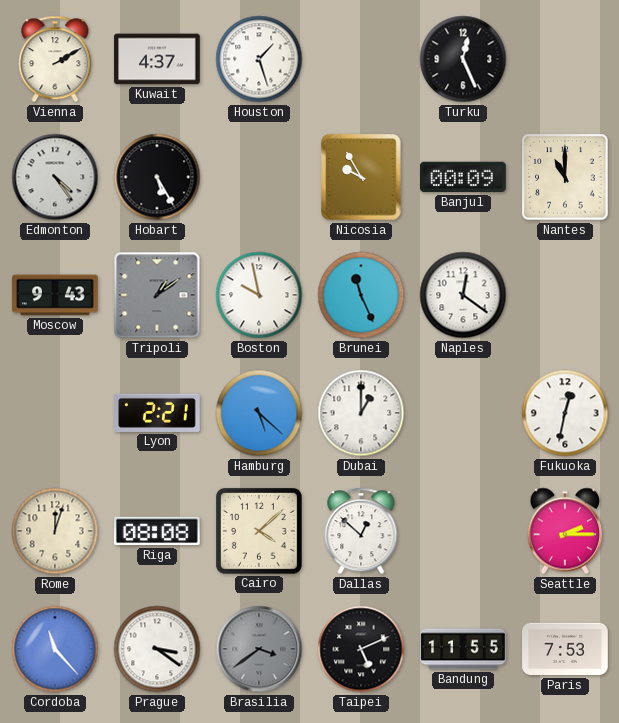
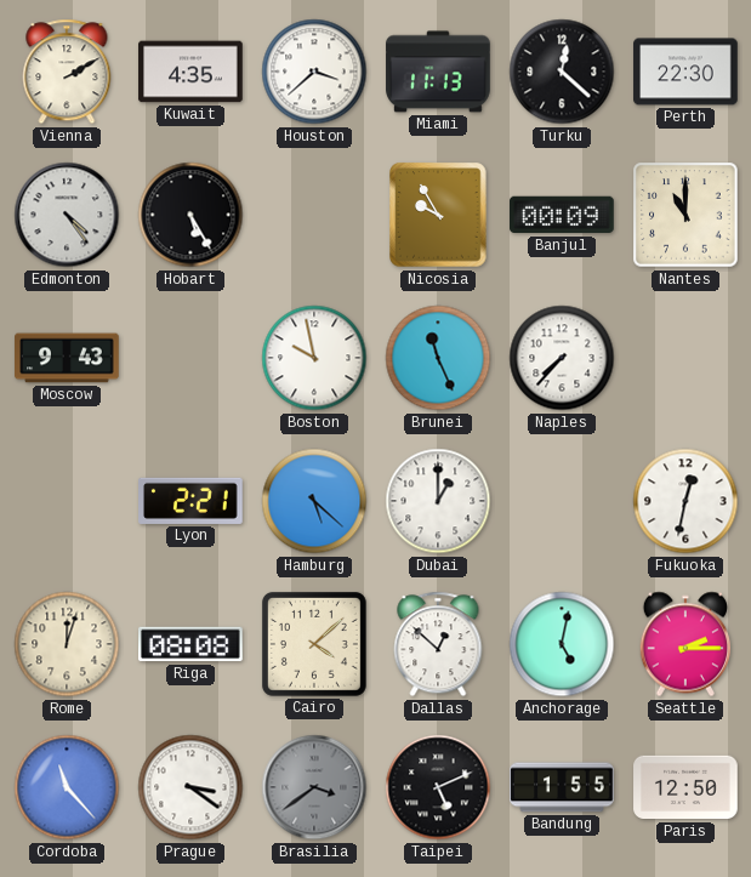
Kuwait: 4:37 -> 4:35
Houston: 1:27 -> 3:38
Miami: none -> 11:13
Turku: 12:26 -> 12:22
Perth: none -> 22:30
Tripoli: 1:09 -> none
Naples: 12:21 -> 7:37
Anchorage: none -> 5:02
Bandung: 11:55 -> 1:55
Paris: 7:53 -> 12:50
